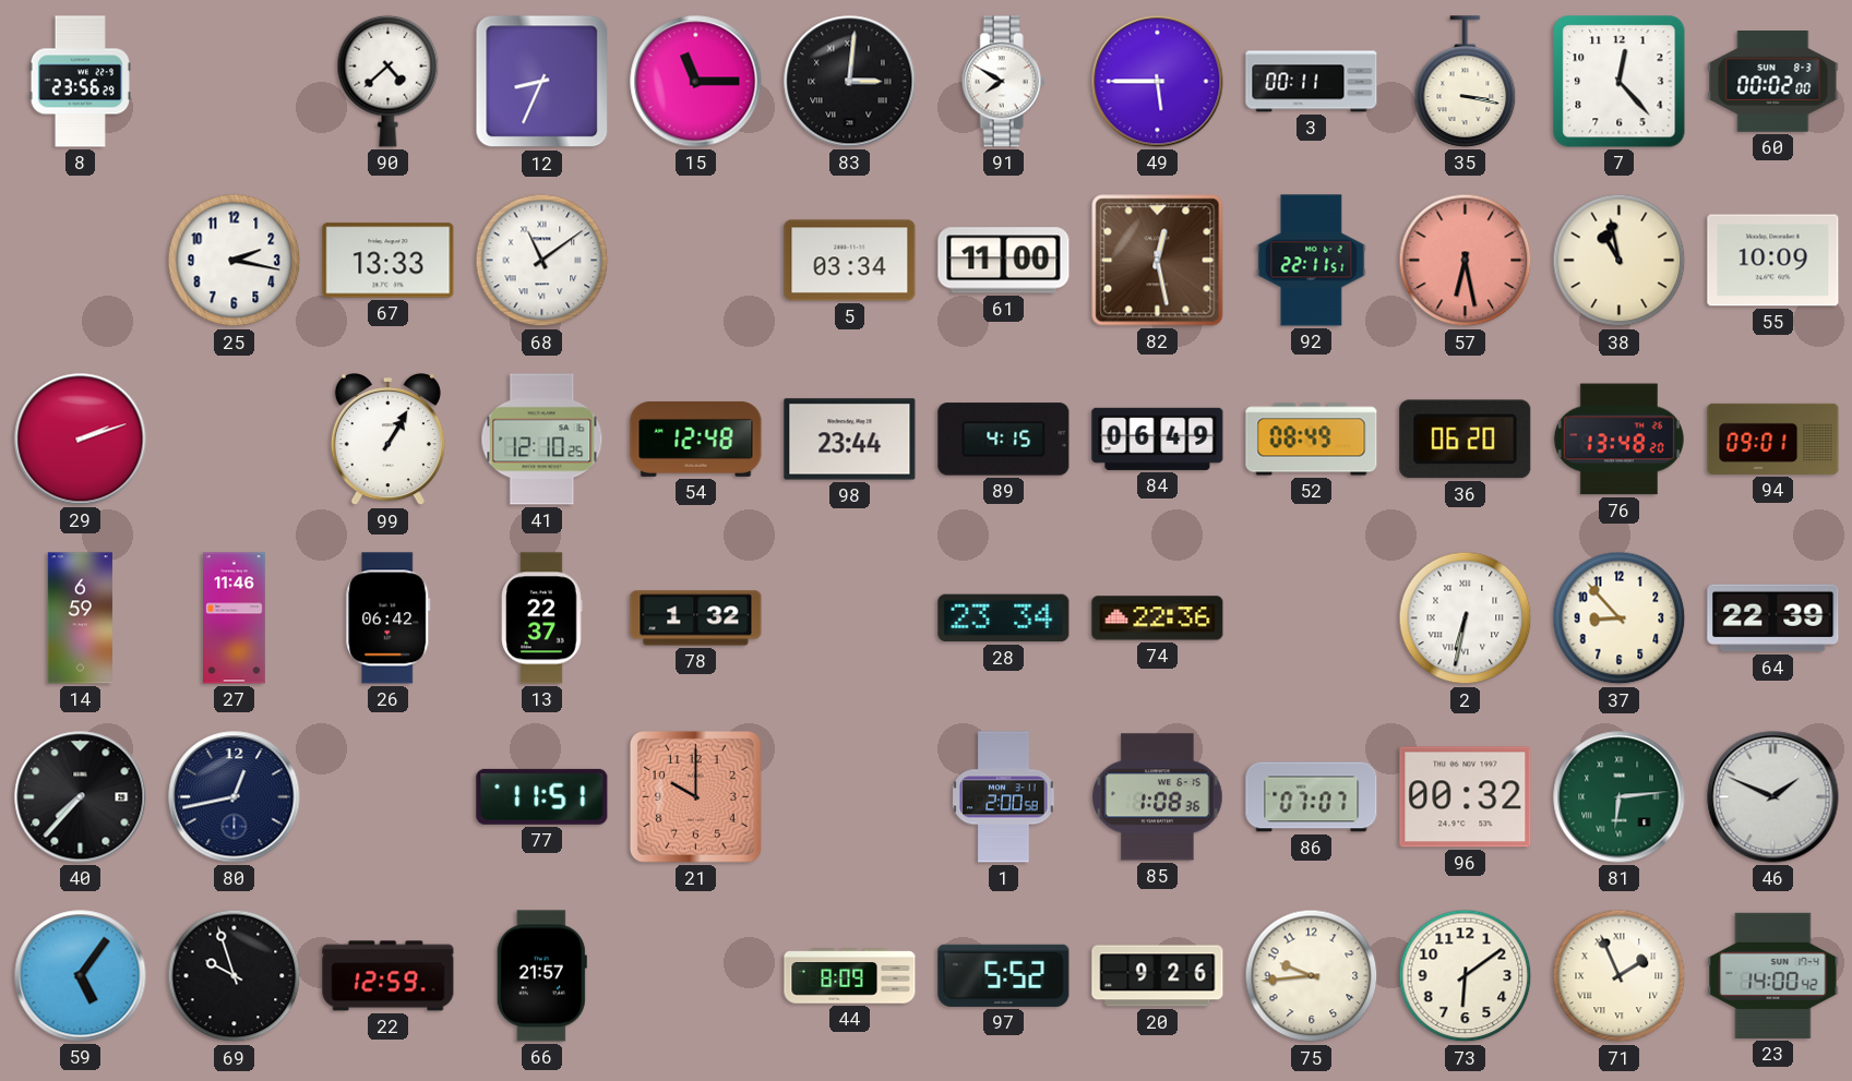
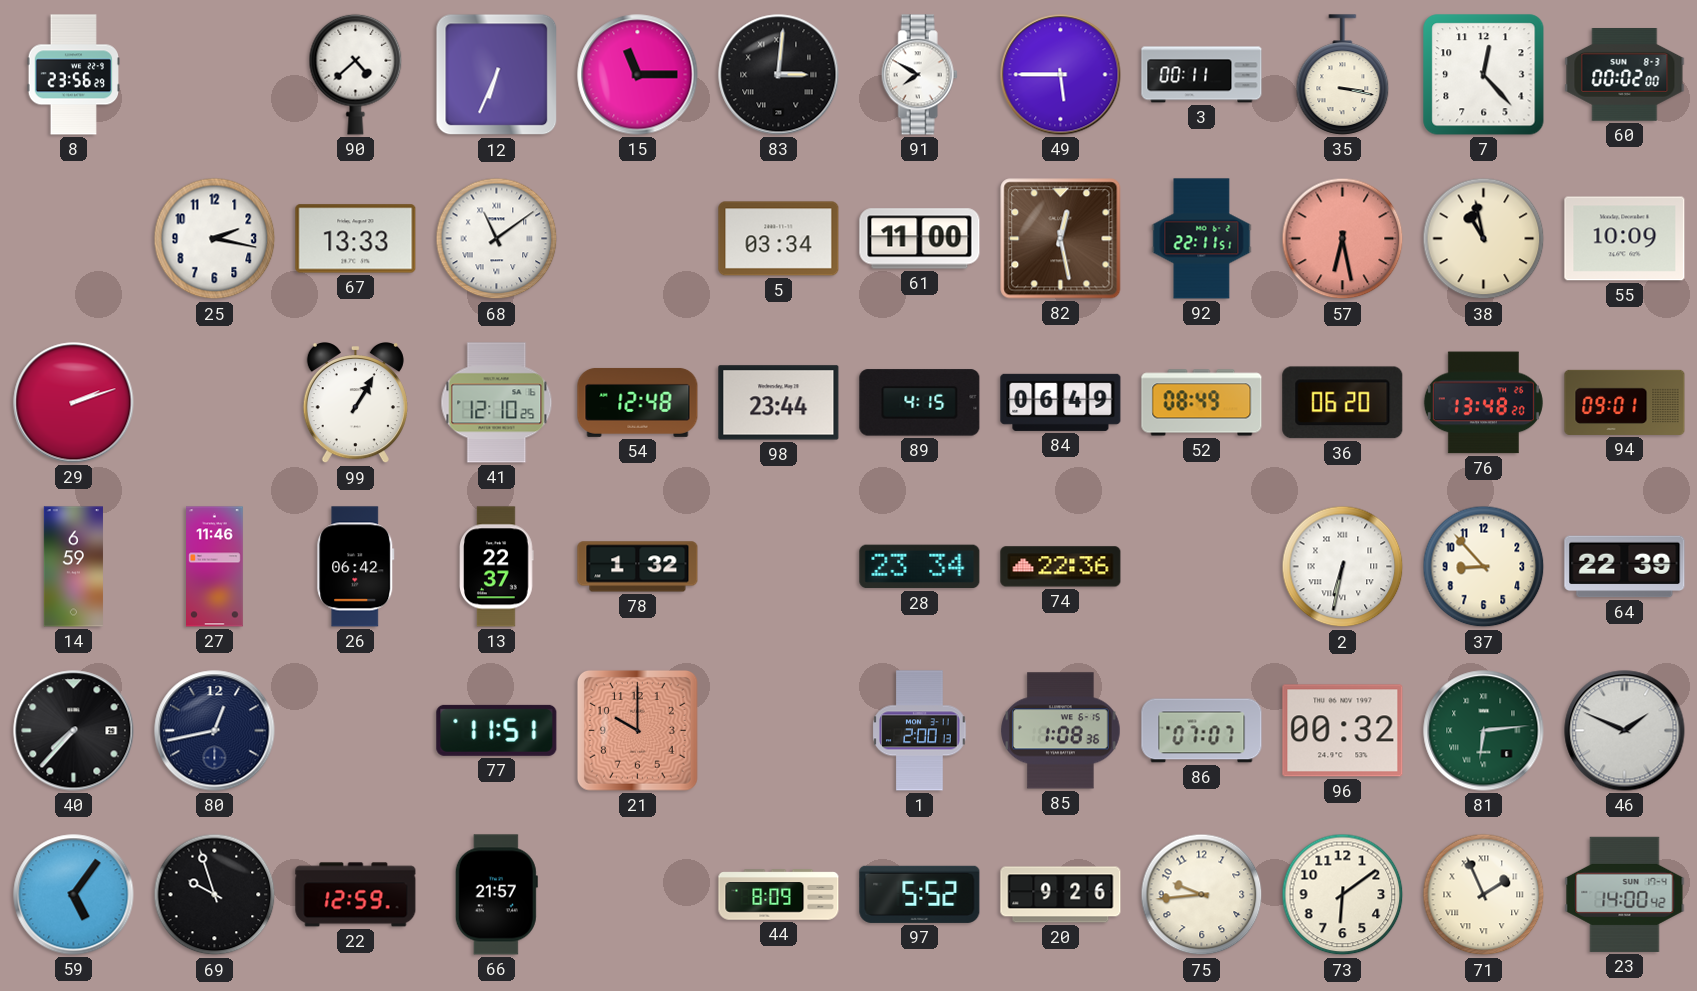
12: 8:34 -> 6:34
1: 2:00:58 -> 2:00:13
